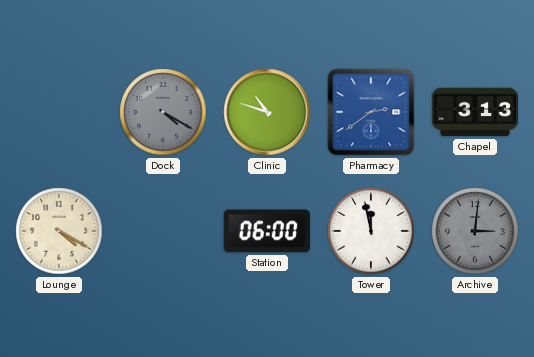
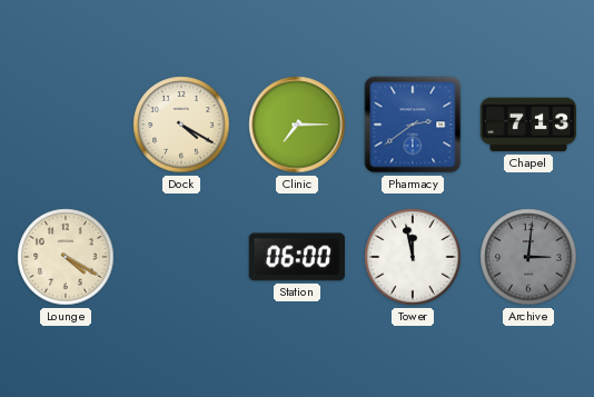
Dock dial: grey -> cream
Clinic: 10:48 -> 7:15
Chapel: 3:13 -> 7:13
